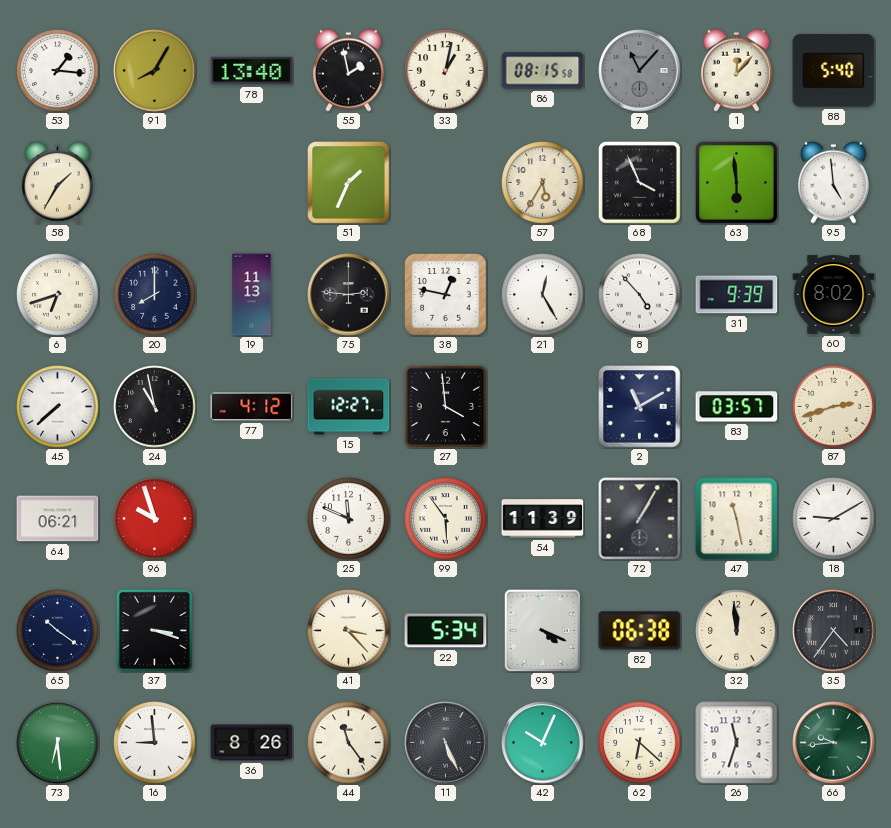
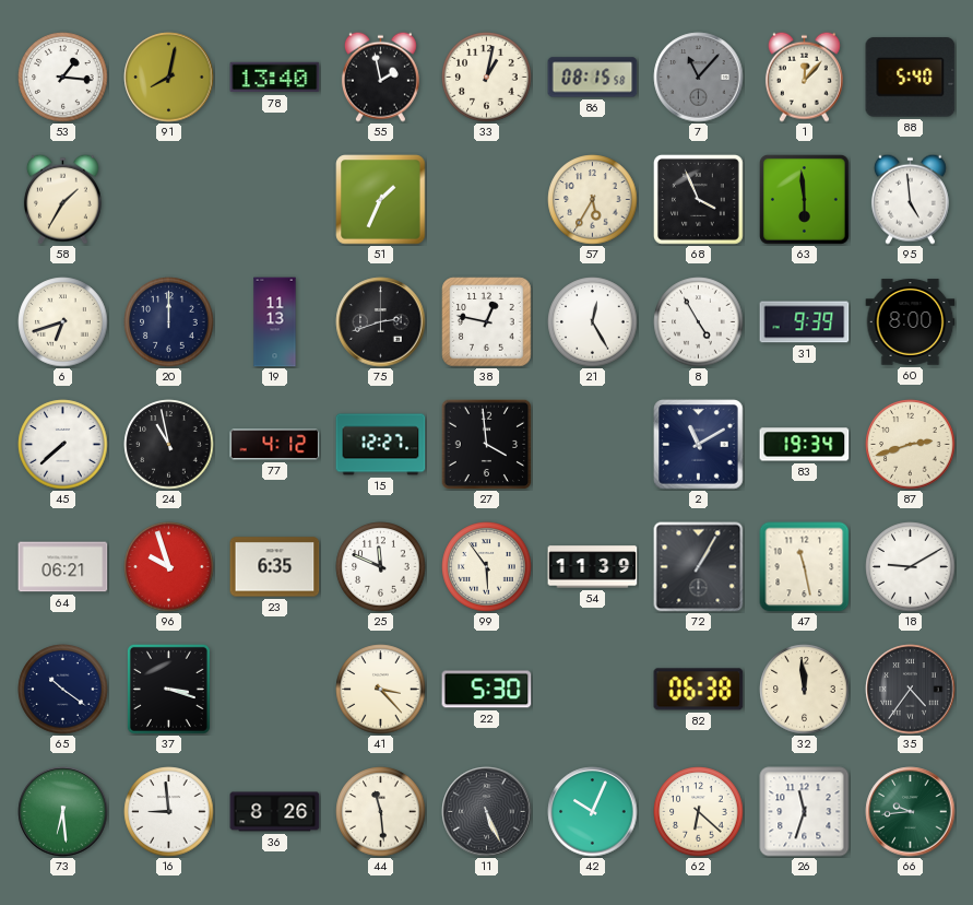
91: 8:05 -> 8:02
20: 8:00 -> 12:00
75: 2:46 -> 2:42
8: 4:53 -> 4:55
60: 8:02 -> 8:00
83: 03:57 -> 19:34
23: none -> 6:35
22: 5:34 -> 5:30
93: 4:19 -> none
44: 11:24 -> 11:29
